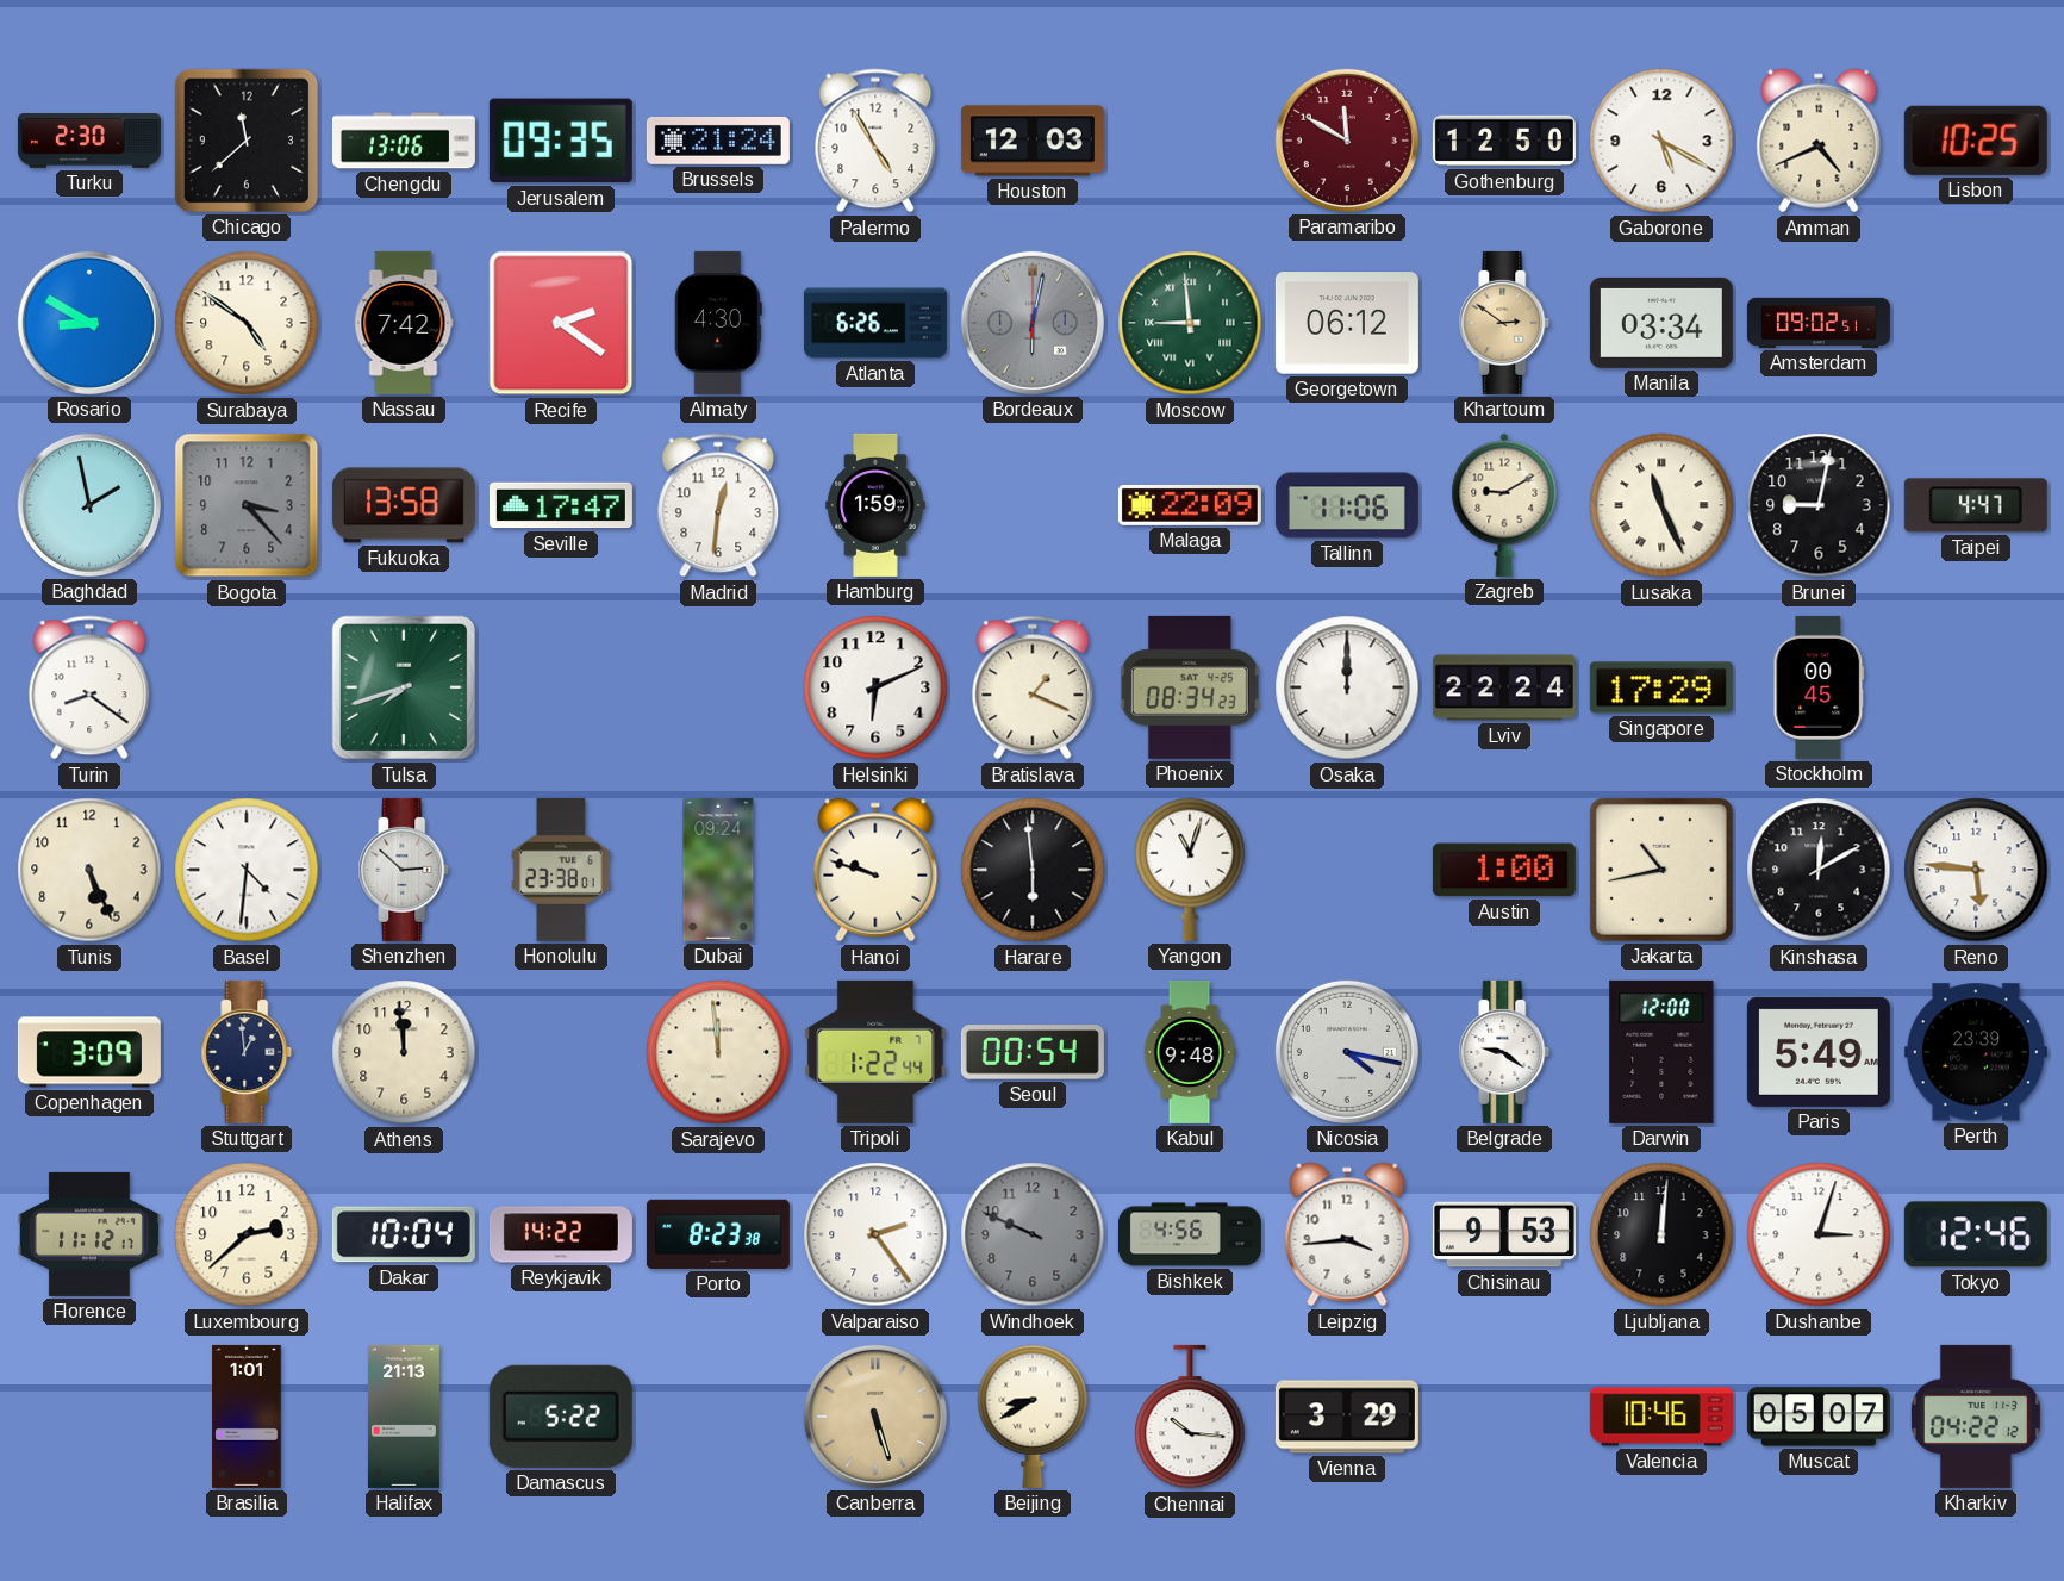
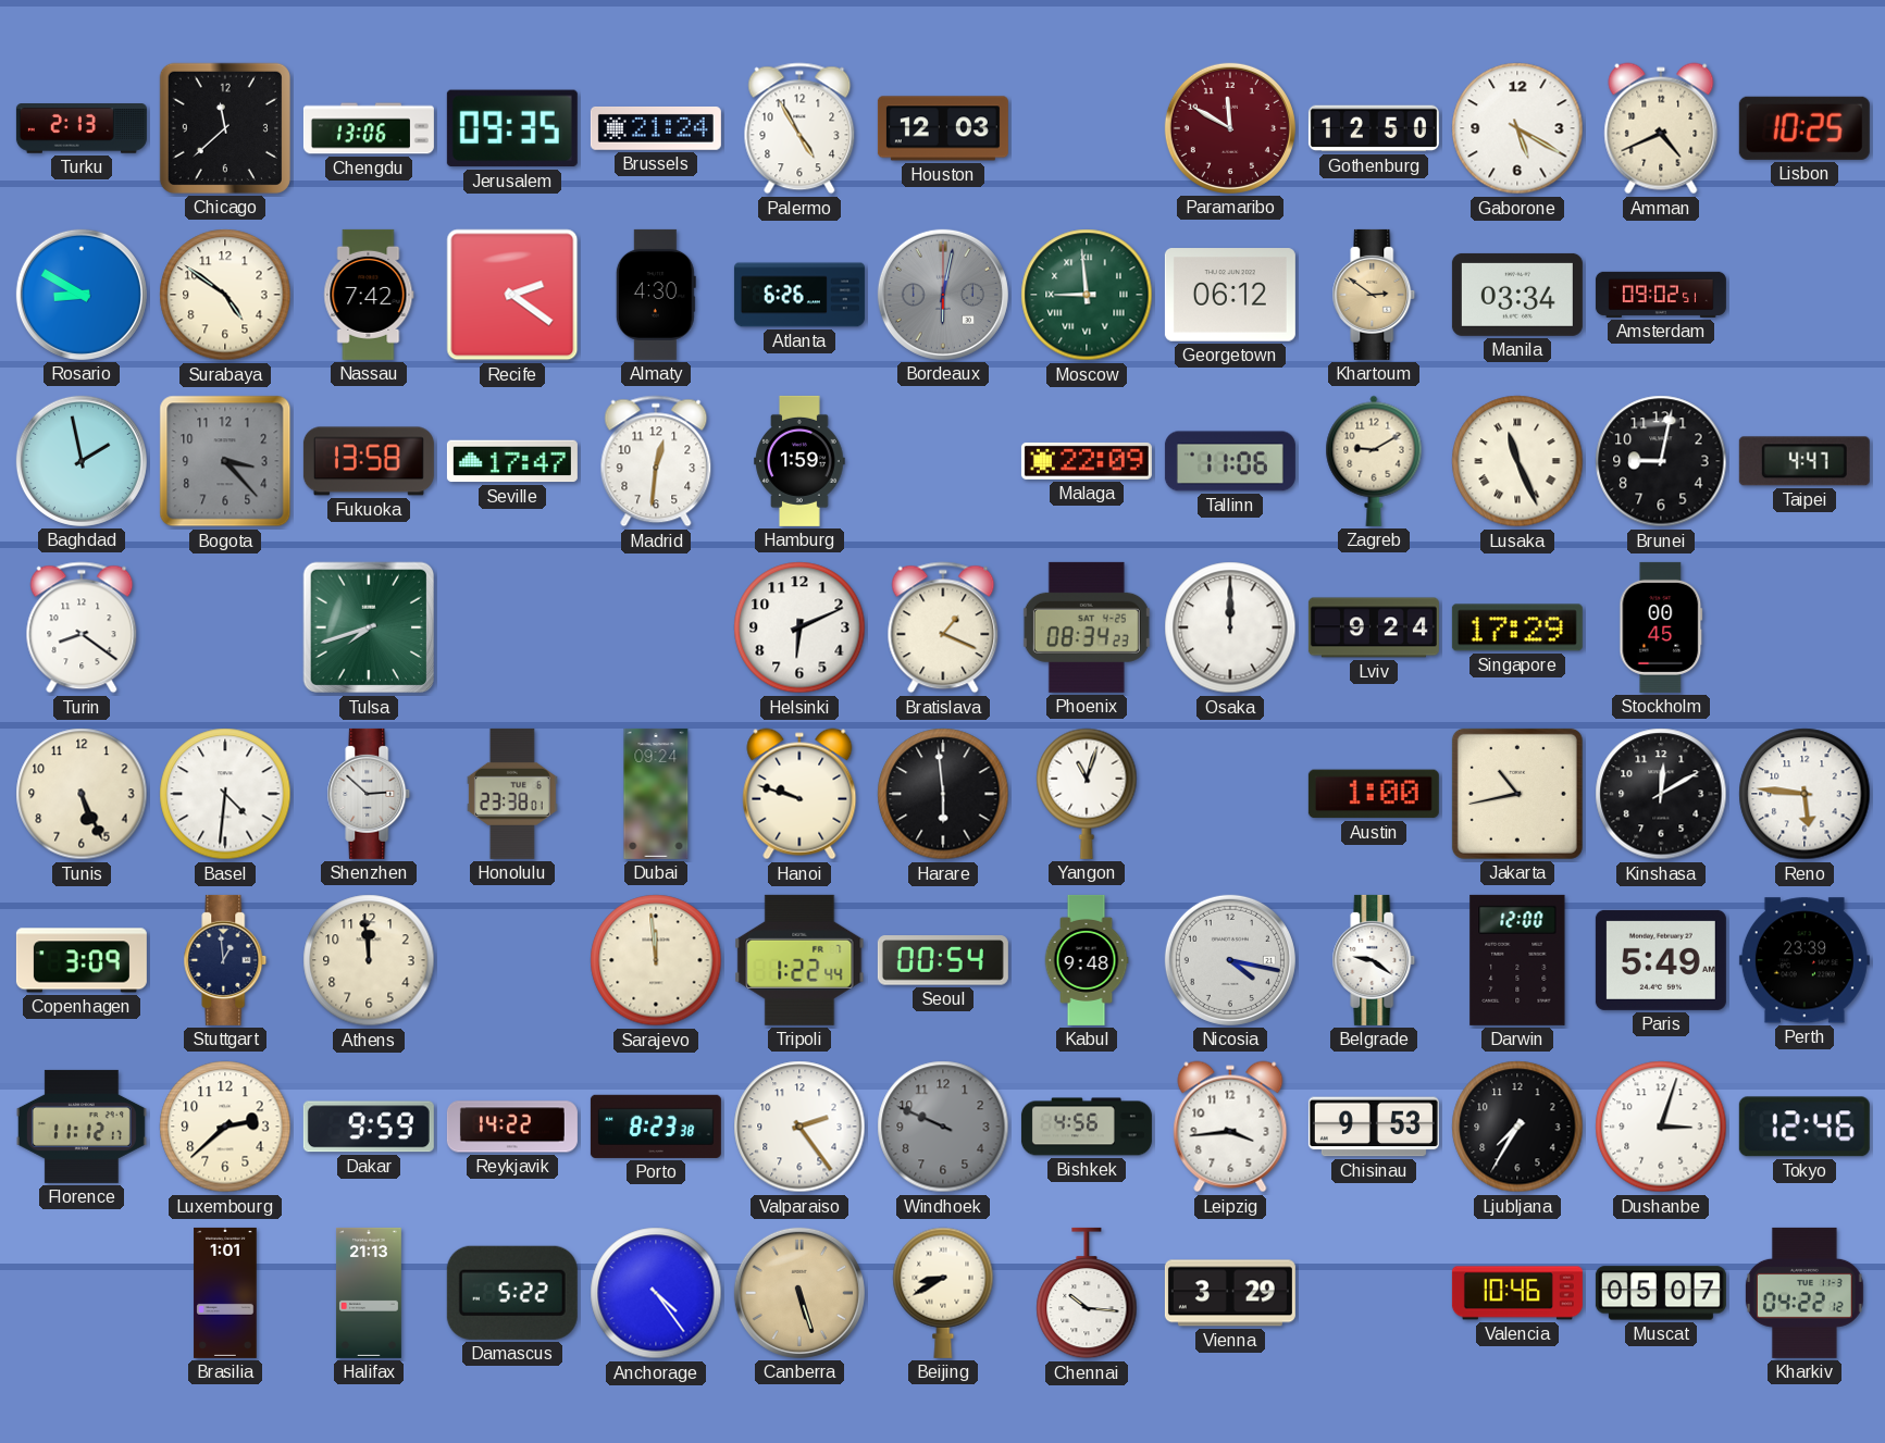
Turku: 2:30 -> 2:13
Lviv: 22:24 -> 9:24
Dakar: 10:04 -> 9:59
Ljubljana: 12:01 -> 7:35
Anchorage: none -> 4:24
